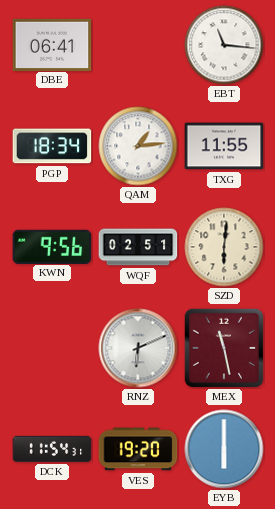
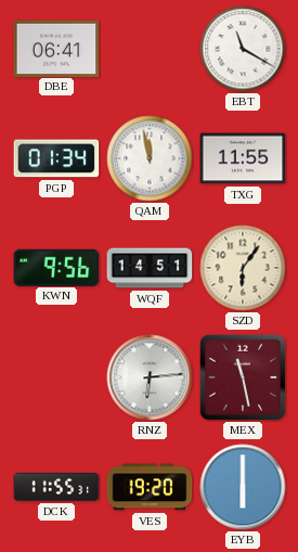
EBT: 11:16 -> 11:20
PGP: 18:34 -> 01:34
QAM: 1:14 -> 11:58
WQF: 02:51 -> 14:51
SZD: 6:01 -> 6:06
RNZ: 6:11 -> 6:14
DCK: 11:54 -> 11:55
